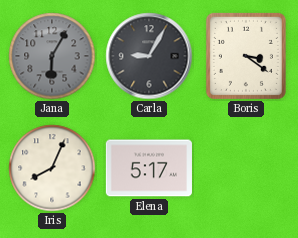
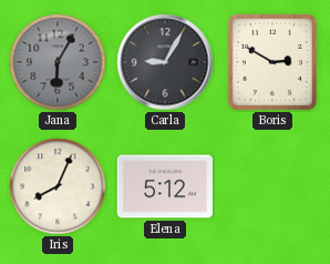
Boris: 3:21 -> 2:50
Elena: 5:17 -> 5:12
